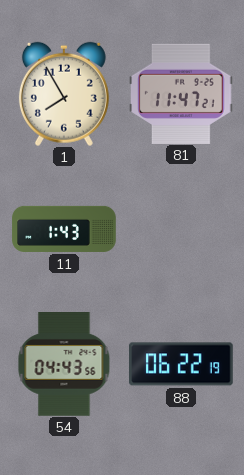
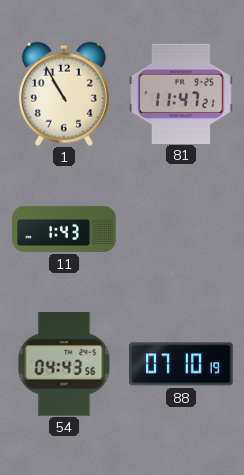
1: 7:55 -> 10:55
88: 06:22 -> 07:10
